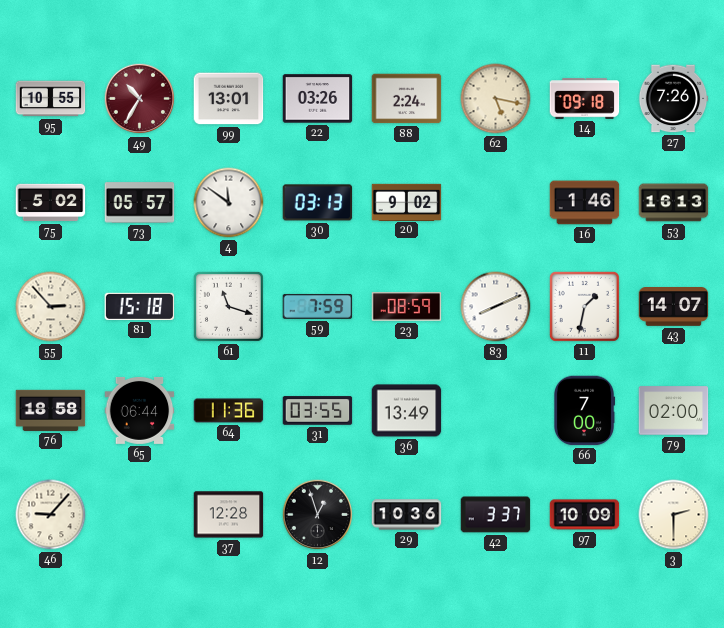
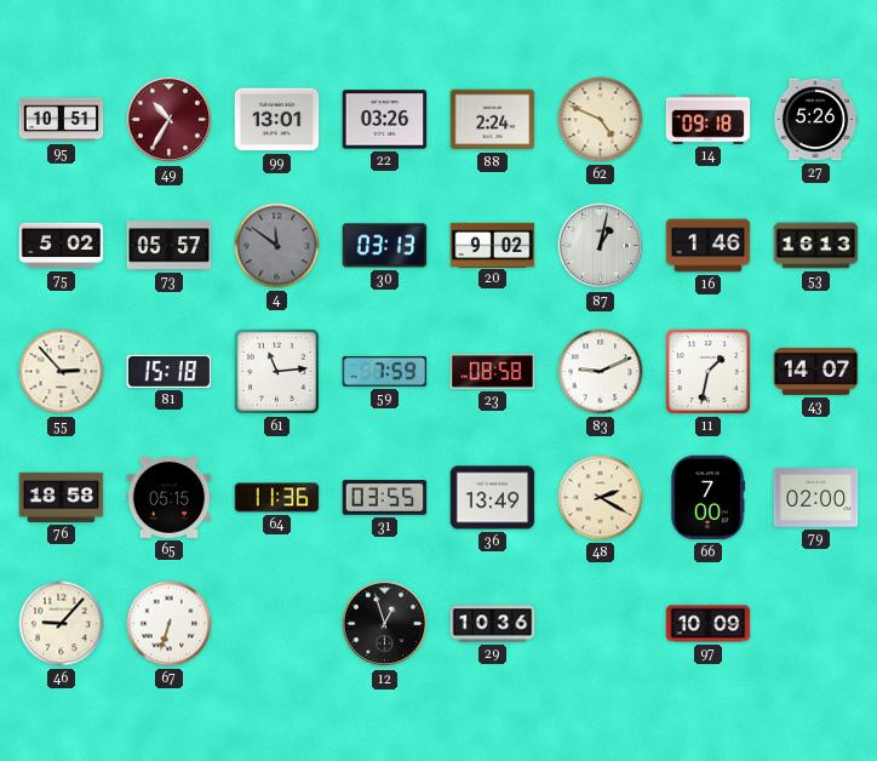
95: 10:55 -> 10:51
62: 5:17 -> 4:49
27: 7:26 -> 5:26
4 dial: white -> grey
87: none -> 1:02
61: 11:18 -> 11:14
23: 08:59 -> 08:58
83: 8:11 -> 9:11
65: 06:44 -> 05:15
48: none -> 2:20
67: none -> 6:33
37: 12:28 -> none
42: 3:37 -> none
3: 2:30 -> none
